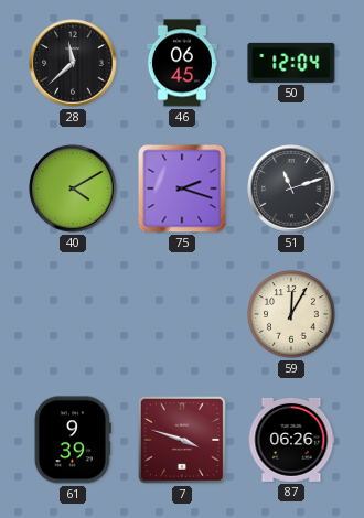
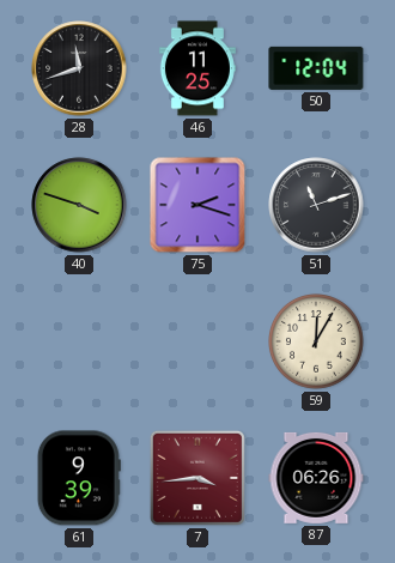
28: 11:38 -> 11:42
46: 06:45 -> 11:25
40: 4:10 -> 3:48
7: 3:48 -> 3:44
